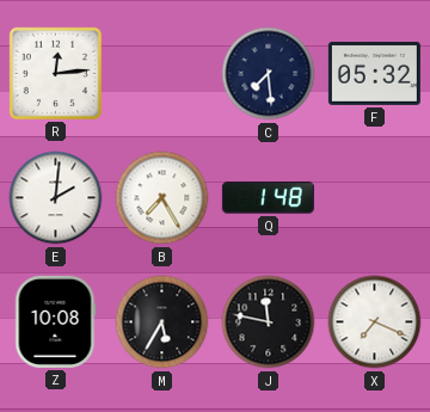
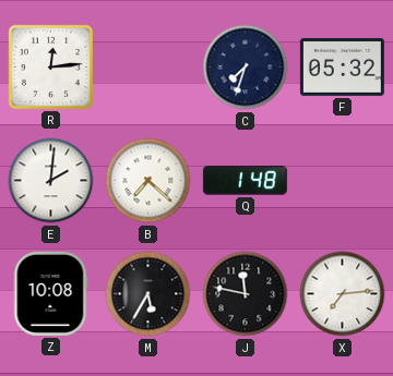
C: 7:29 -> 7:33
B: 7:25 -> 7:22
X: 7:19 -> 7:14
